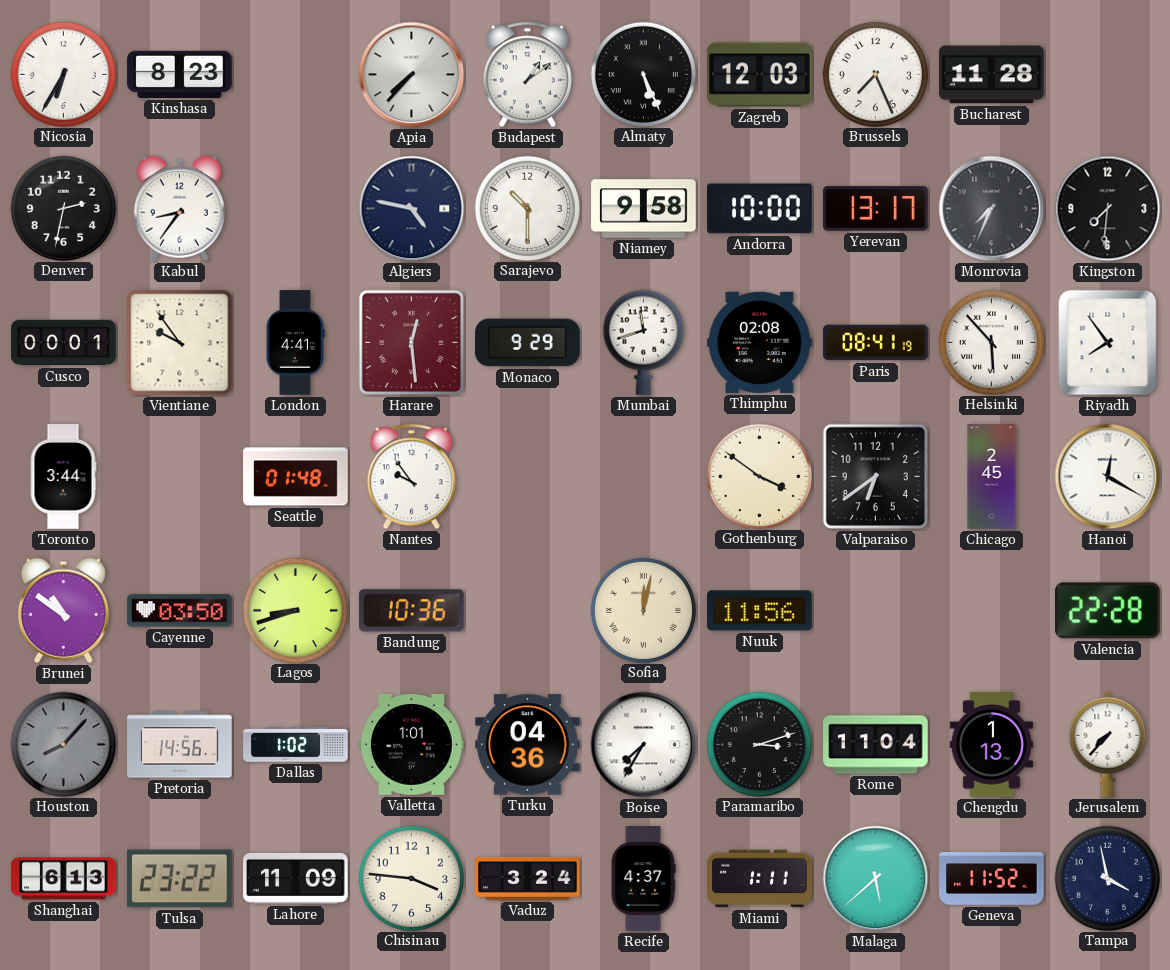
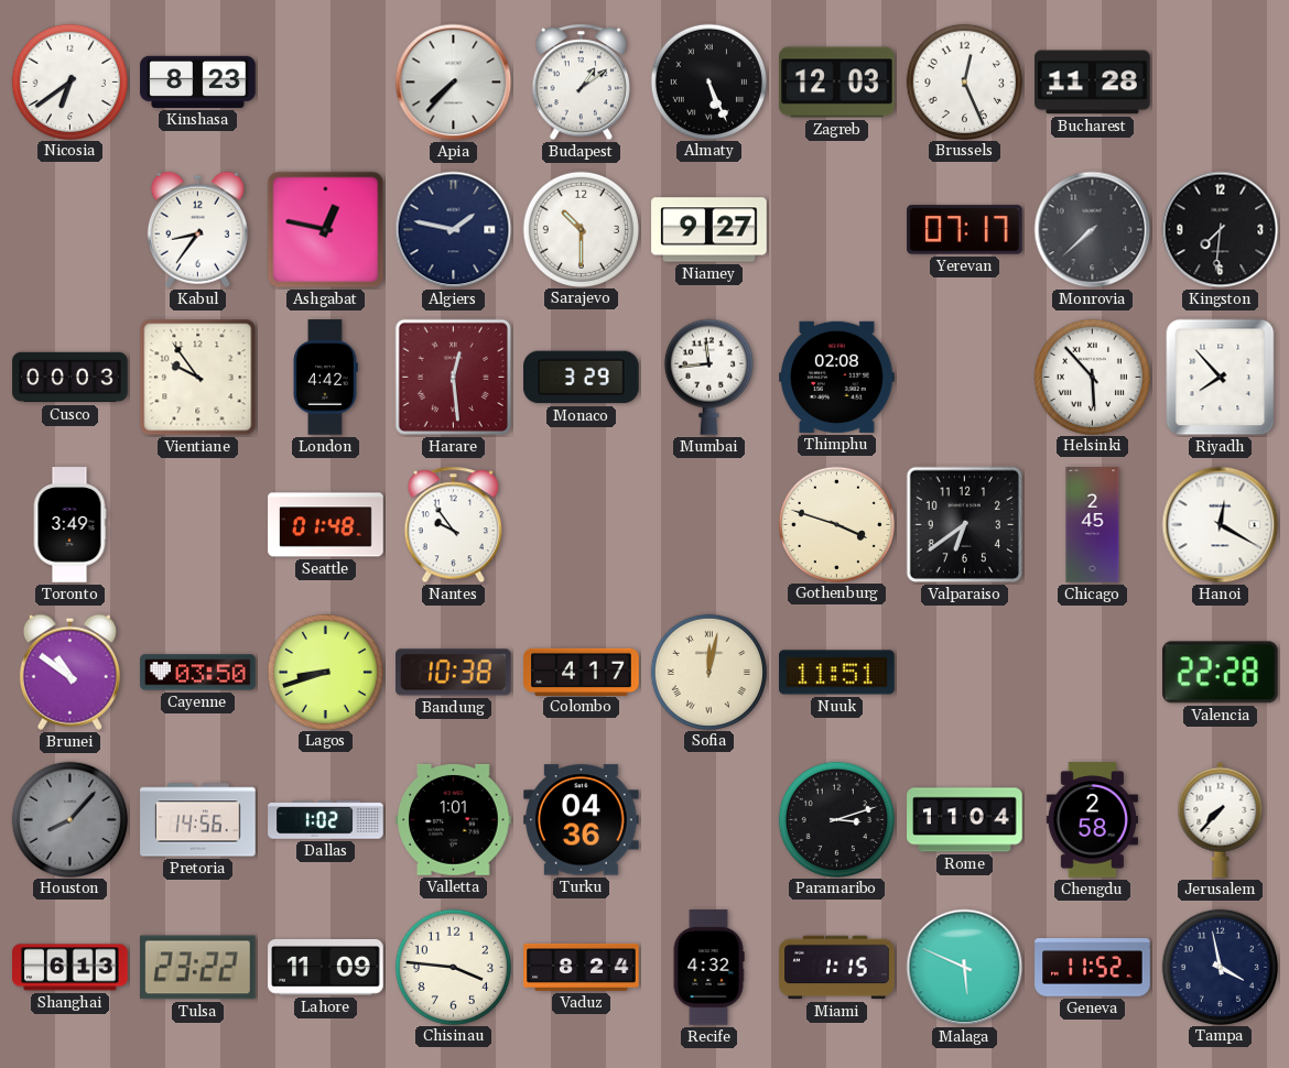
Nicosia: 6:35 -> 6:39
Brussels: 7:26 -> 12:26
Denver: 2:32 -> none
Ashgabat: none -> 12:47
Algiers: 4:47 -> 1:47
Niamey: 9:58 -> 9:27
Andorra: 10:00 -> none
Yerevan: 13:17 -> 07:17
Monrovia: 7:34 -> 7:38
Cusco: 00:01 -> 00:03
London: 4:41 -> 4:42
Monaco: 9:29 -> 3:29
Mumbai: 11:42 -> 11:44
Paris: 08:41 -> none
Riyadh: 7:54 -> 7:53
Toronto: 3:44 -> 3:49
Gothenburg: 3:51 -> 3:48
Bandung: 10:36 -> 10:38
Colombo: none -> 4:17
Nuuk: 11:56 -> 11:51
Boise: 7:35 -> none
Chengdu: 1:13 -> 2:58
Vaduz: 3:24 -> 8:24
Recife: 4:37 -> 4:32
Miami: 1:11 -> 1:15
Malaga: 5:38 -> 5:49
